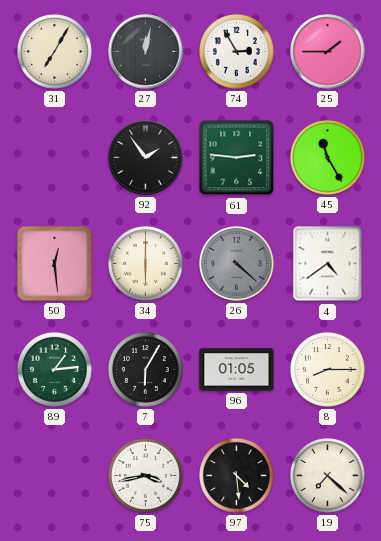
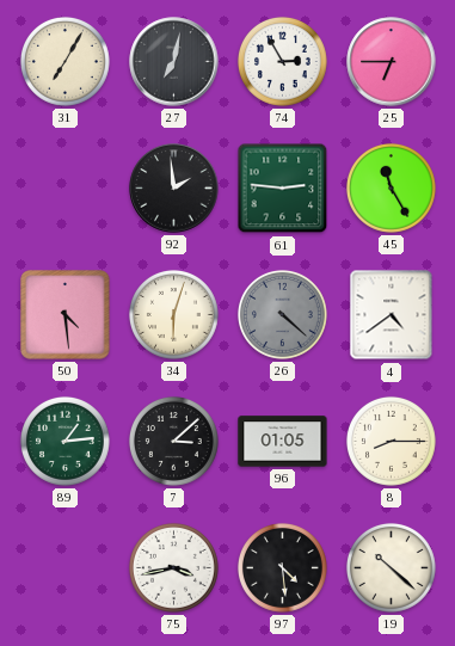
27: 12:02 -> 7:02
25: 1:45 -> 6:45
92: 1:54 -> 1:59
50: 12:29 -> 4:29
34: 6:00 -> 6:03
7: 6:05 -> 3:08
19: 7:22 -> 10:22
